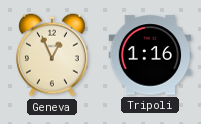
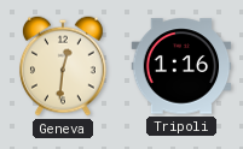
Geneva: 12:56 -> 12:31
